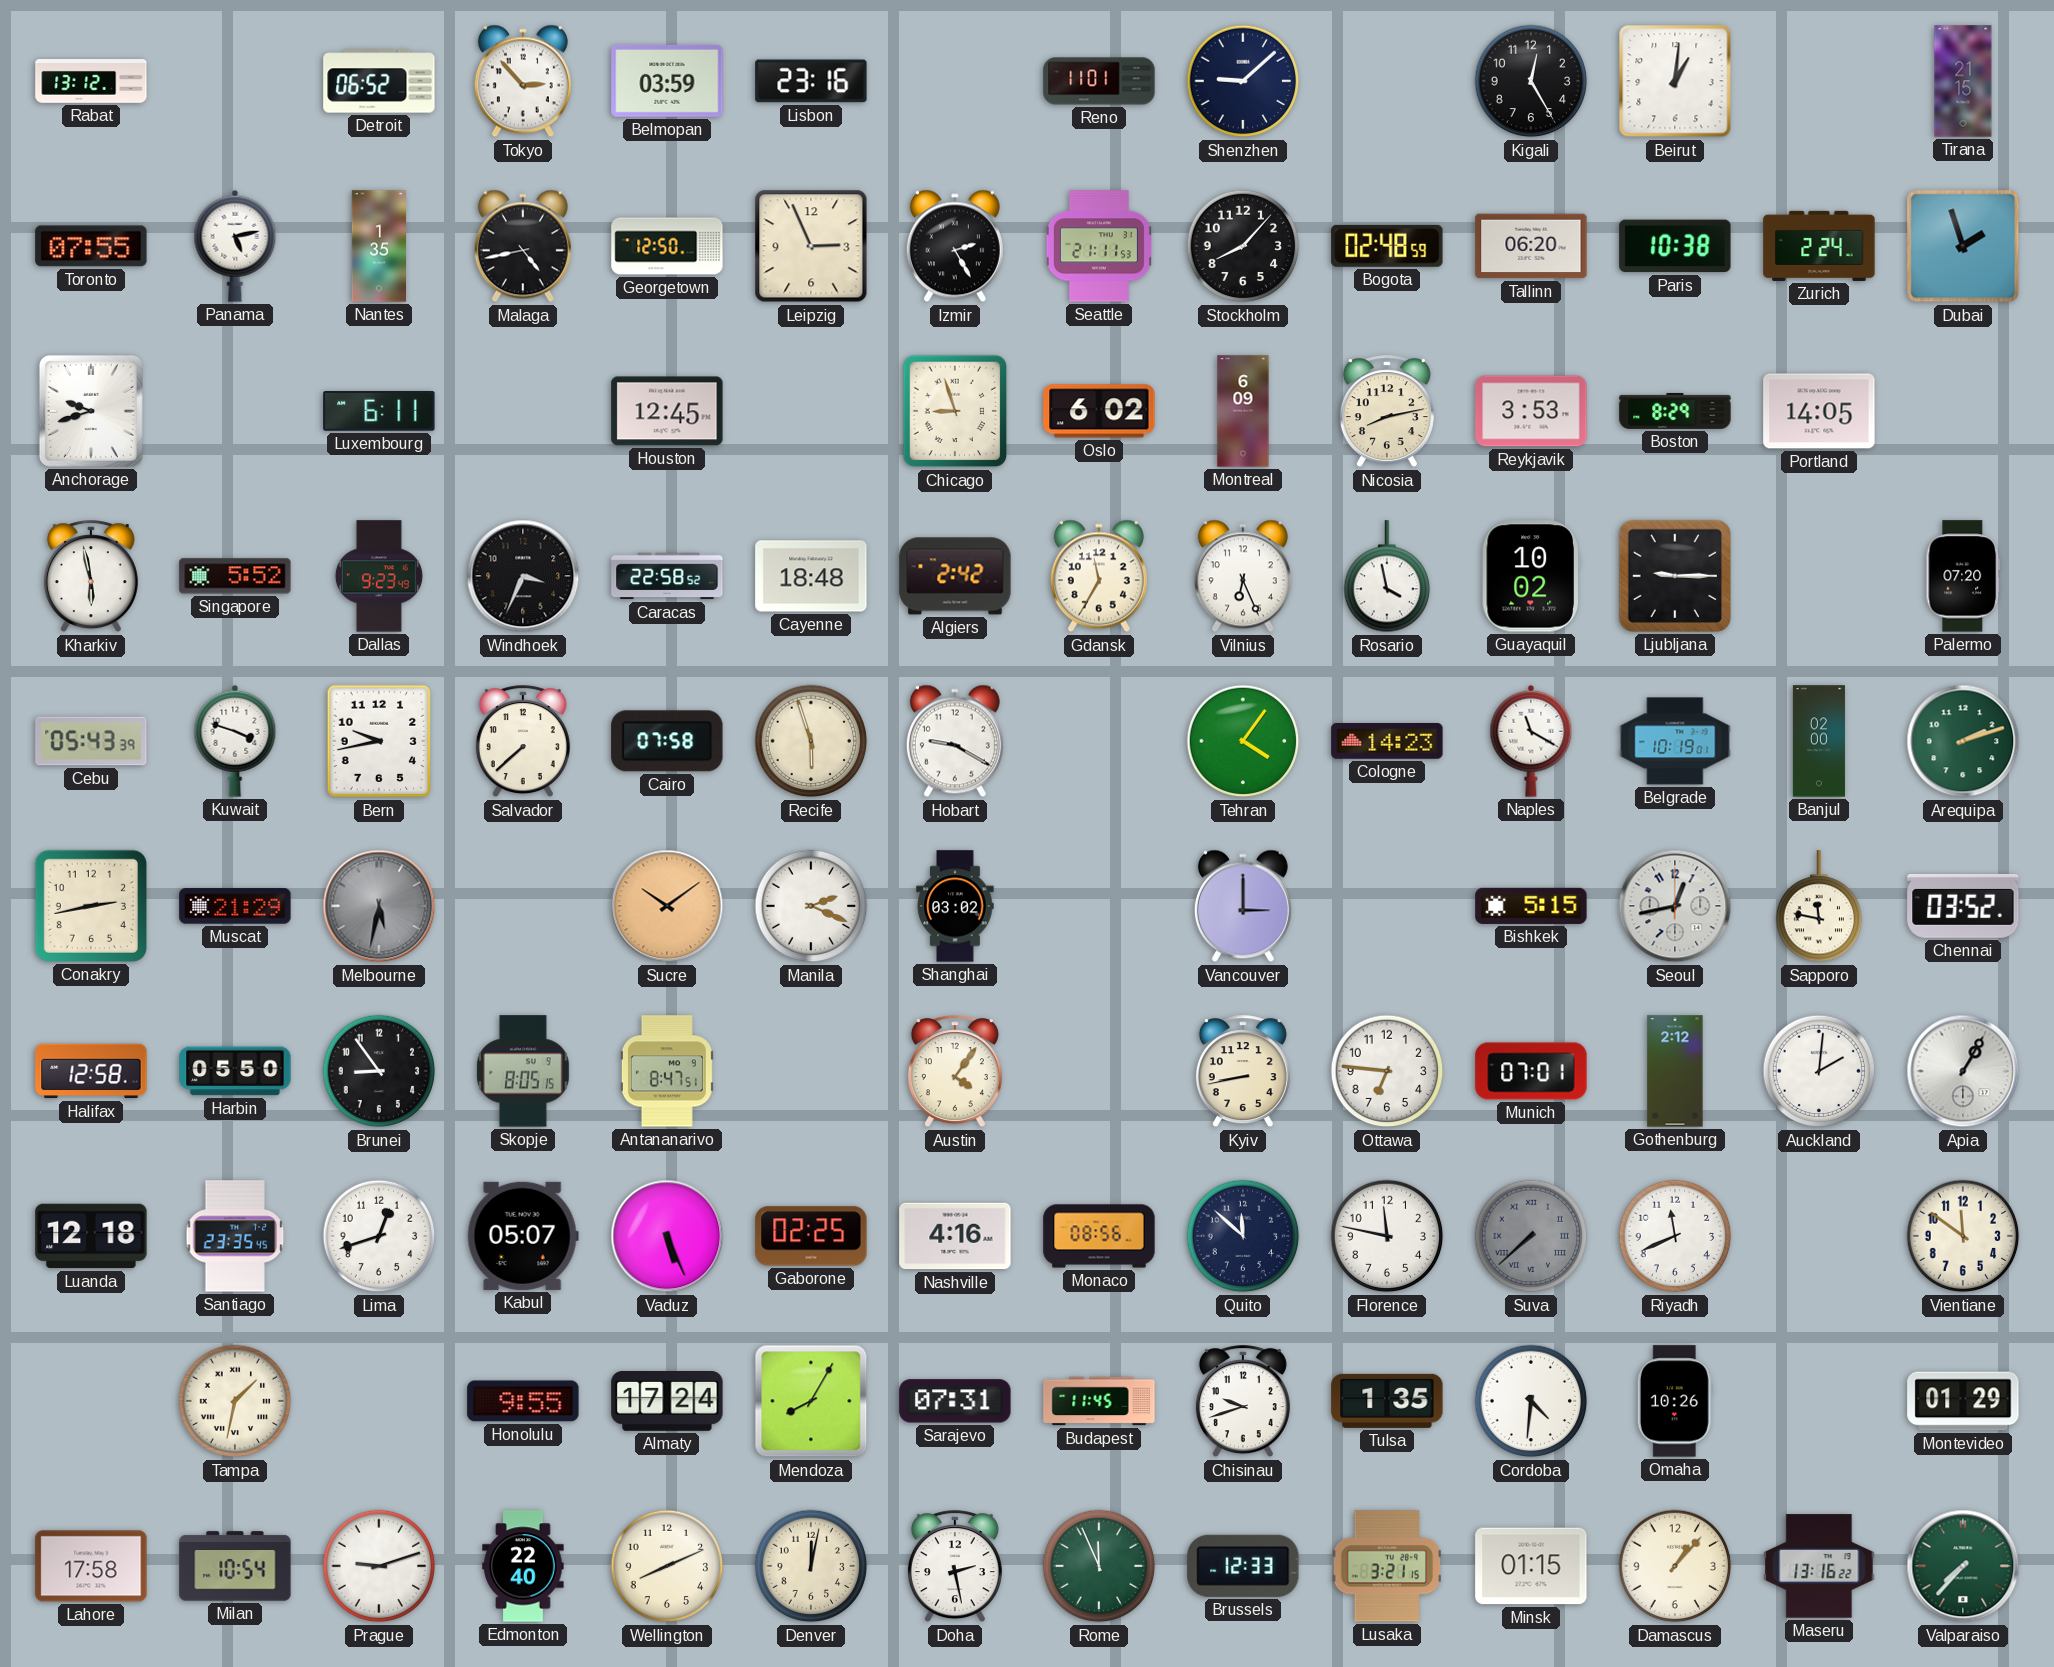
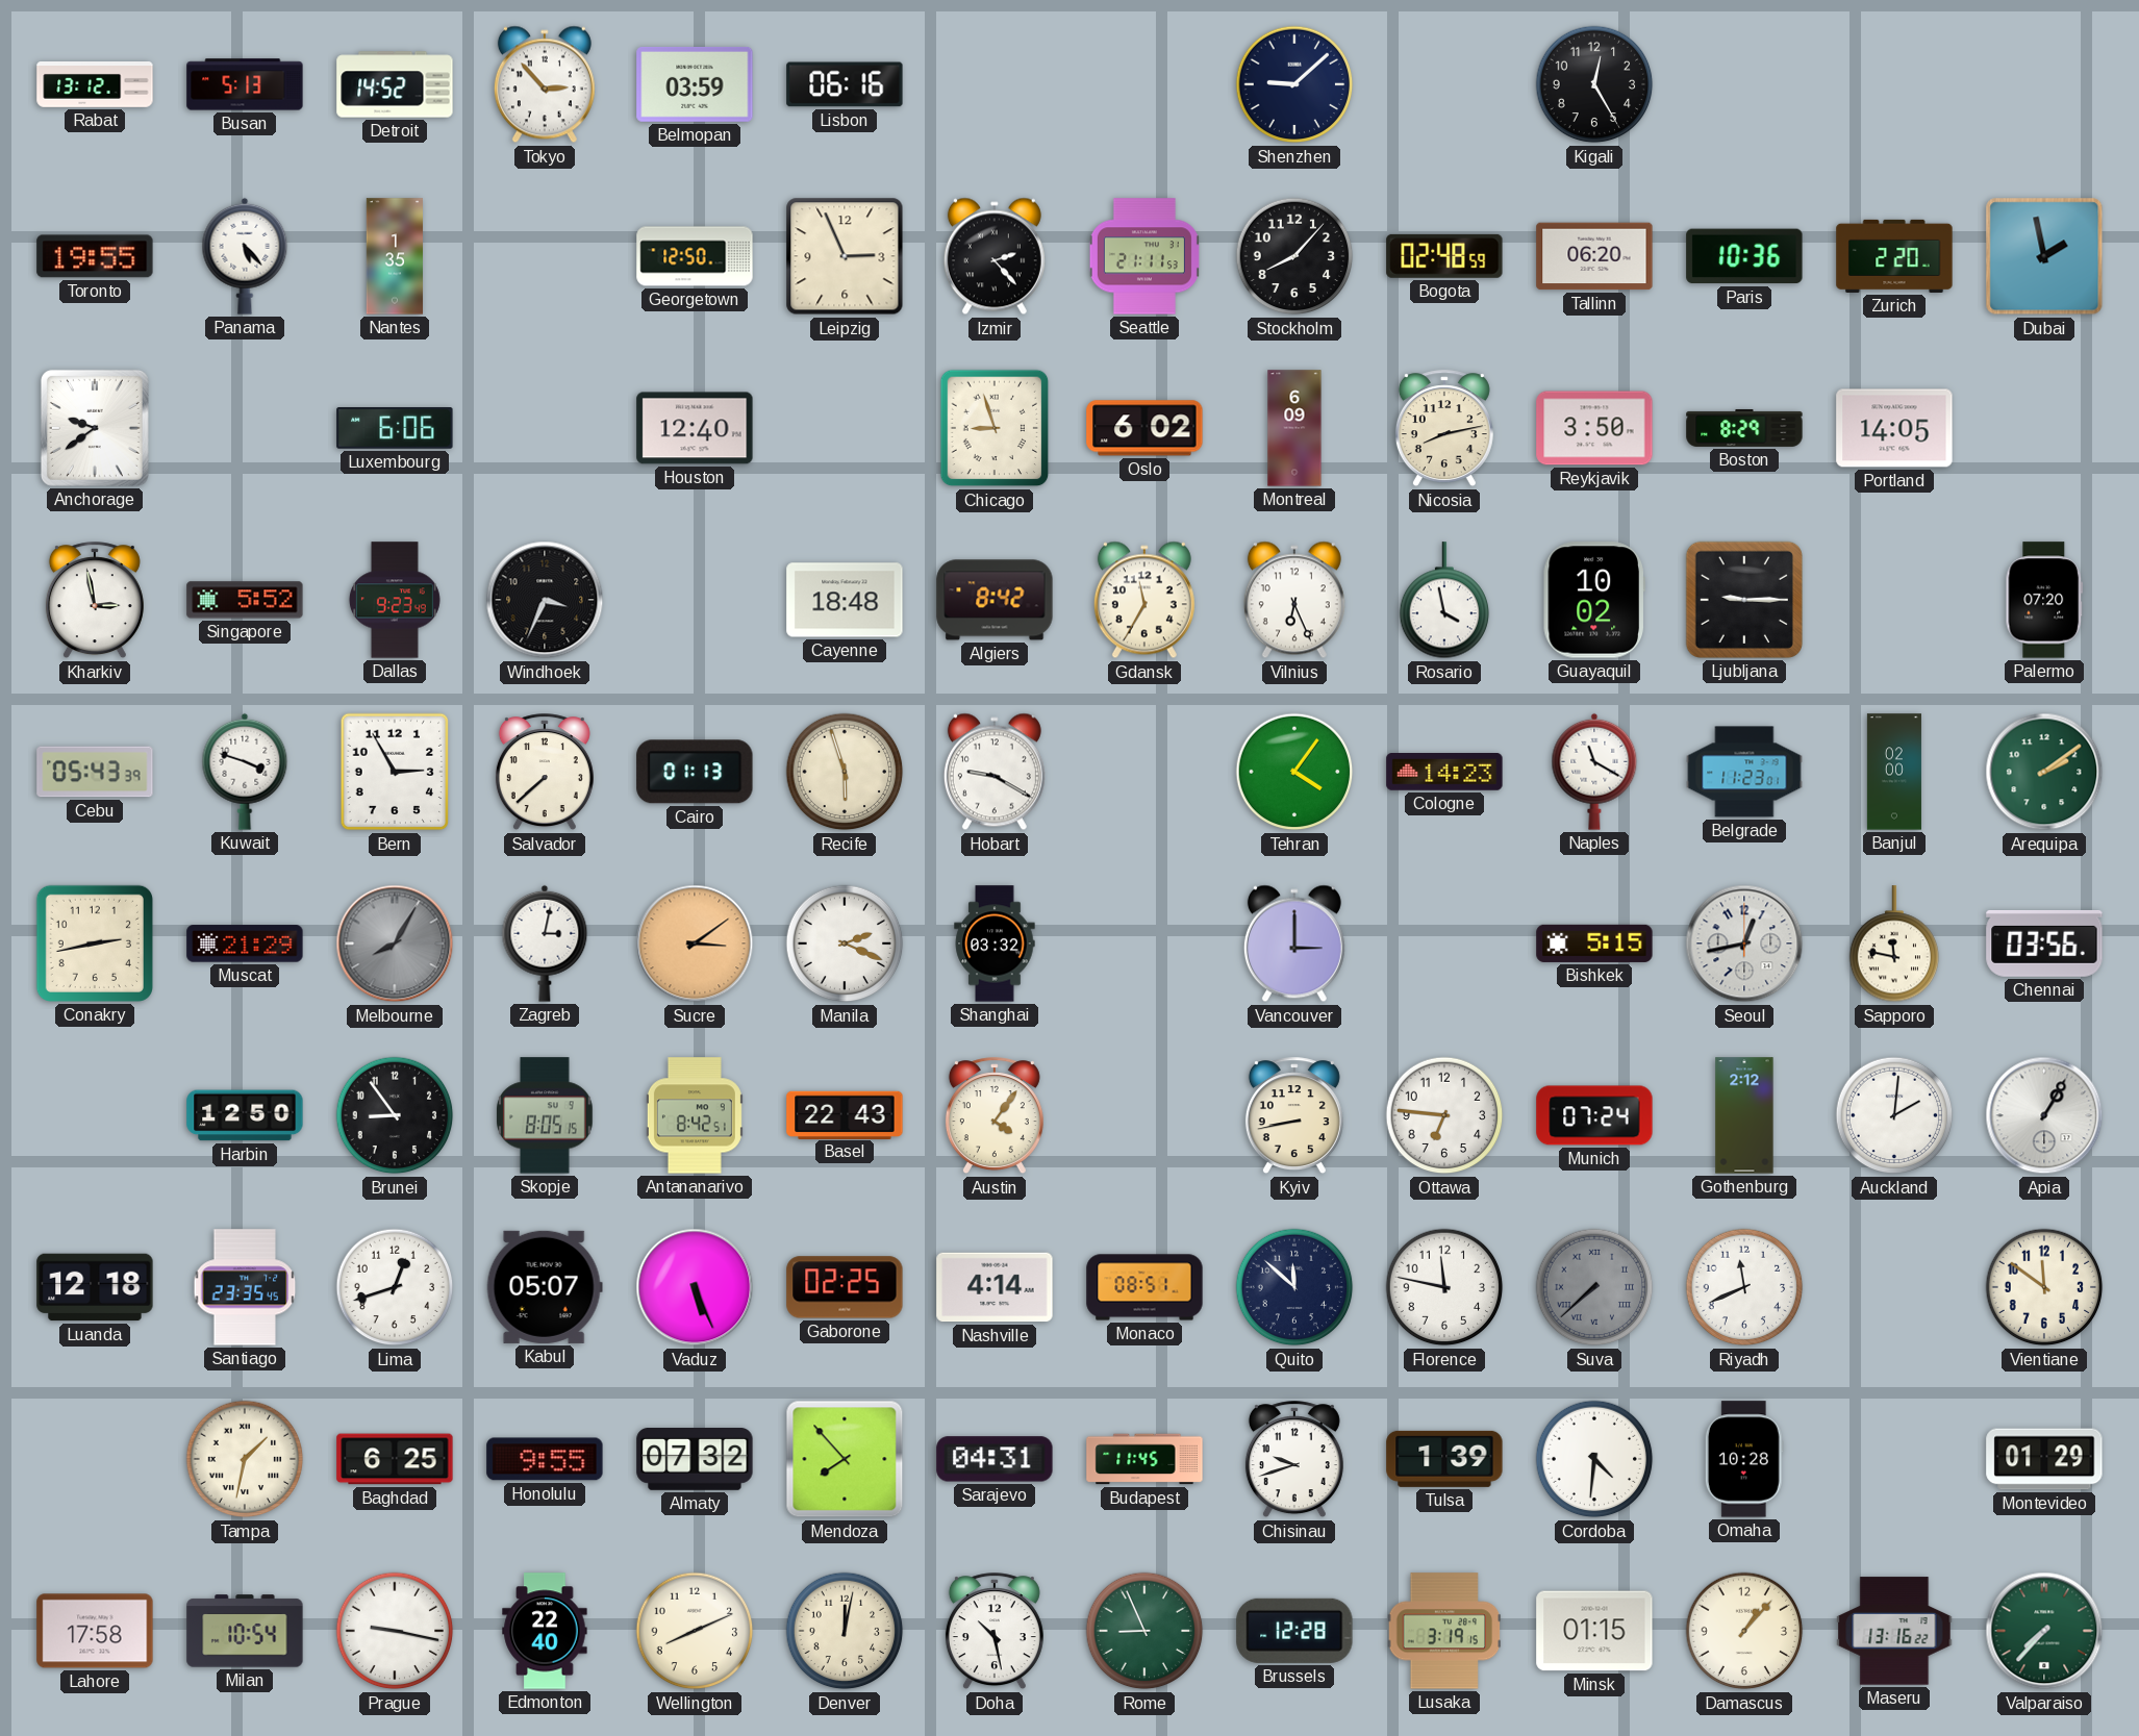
Busan: none -> 5:13
Detroit: 06:52 -> 14:52
Lisbon: 23:16 -> 06:16
Reno: 11:01 -> none
Beirut: 1:01 -> none
Tirana: 21:15 -> none
Toronto: 07:55 -> 19:55
Panama: 5:13 -> 5:23
Malaga: 4:43 -> none
Izmir: 2:25 -> 2:23
Paris: 10:38 -> 10:36
Zurich: 2:24 -> 2:20
Dubai: 1:57 -> 1:58
Anchorage: 9:42 -> 9:39
Luxembourg: 6:11 -> 6:06
Houston: 12:45 -> 12:40
Reykjavik: 3:53 -> 3:50
Kharkiv: 5:58 -> 2:58
Caracas: 22:58 -> none
Algiers: 2:42 -> 8:42
Bern: 9:43 -> 2:55
Cairo: 07:58 -> 01:13
Belgrade: 10:19 -> 11:23
Arequipa: 2:12 -> 2:09
Melbourne: 5:32 -> 8:05
Zagreb: none -> 3:02
Sucre: 10:09 -> 3:09
Shanghai: 03:02 -> 03:32
Chennai: 03:52 -> 03:56
Halifax: 12:58 -> none
Harbin: 05:50 -> 12:50
Antananarivo: 8:47 -> 8:42
Basel: none -> 22:43
Munich: 07:01 -> 07:24
Nashville: 4:16 -> 4:14
Monaco: 08:56 -> 08:51
Baghdad: none -> 6:25
Almaty: 17:24 -> 07:32
Mendoza: 8:05 -> 7:53
Sarajevo: 07:31 -> 04:31
Tulsa: 1:35 -> 1:39
Omaha: 10:26 -> 10:28
Prague: 9:12 -> 9:17
Doha: 2:28 -> 10:28
Rome: 11:56 -> 8:56
Brussels: 12:33 -> 12:28
Lusaka: 3:21 -> 3:19
